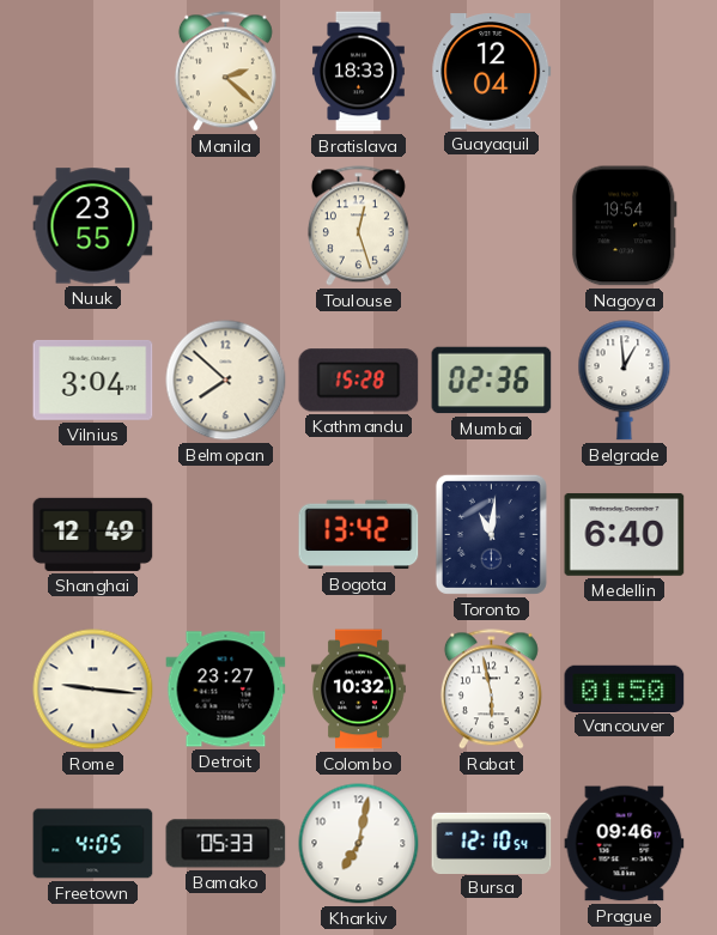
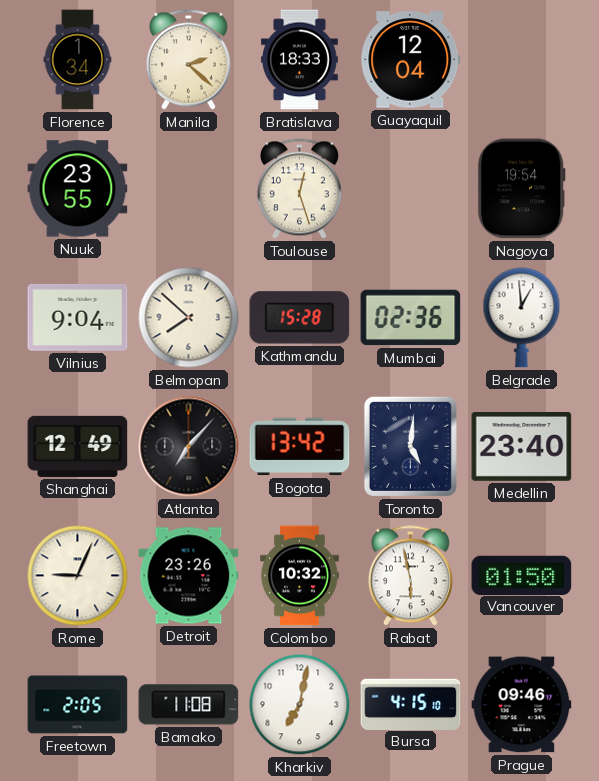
Florence: none -> 1:34
Vilnius: 3:04 -> 9:04
Atlanta: none -> 7:07
Toronto: 11:01 -> 5:01
Medellin: 6:40 -> 23:40
Rome: 9:16 -> 9:04
Detroit: 23:27 -> 23:26
Freetown: 4:05 -> 2:05
Bamako: 05:33 -> 11:08
Bursa: 12:10 -> 4:15
